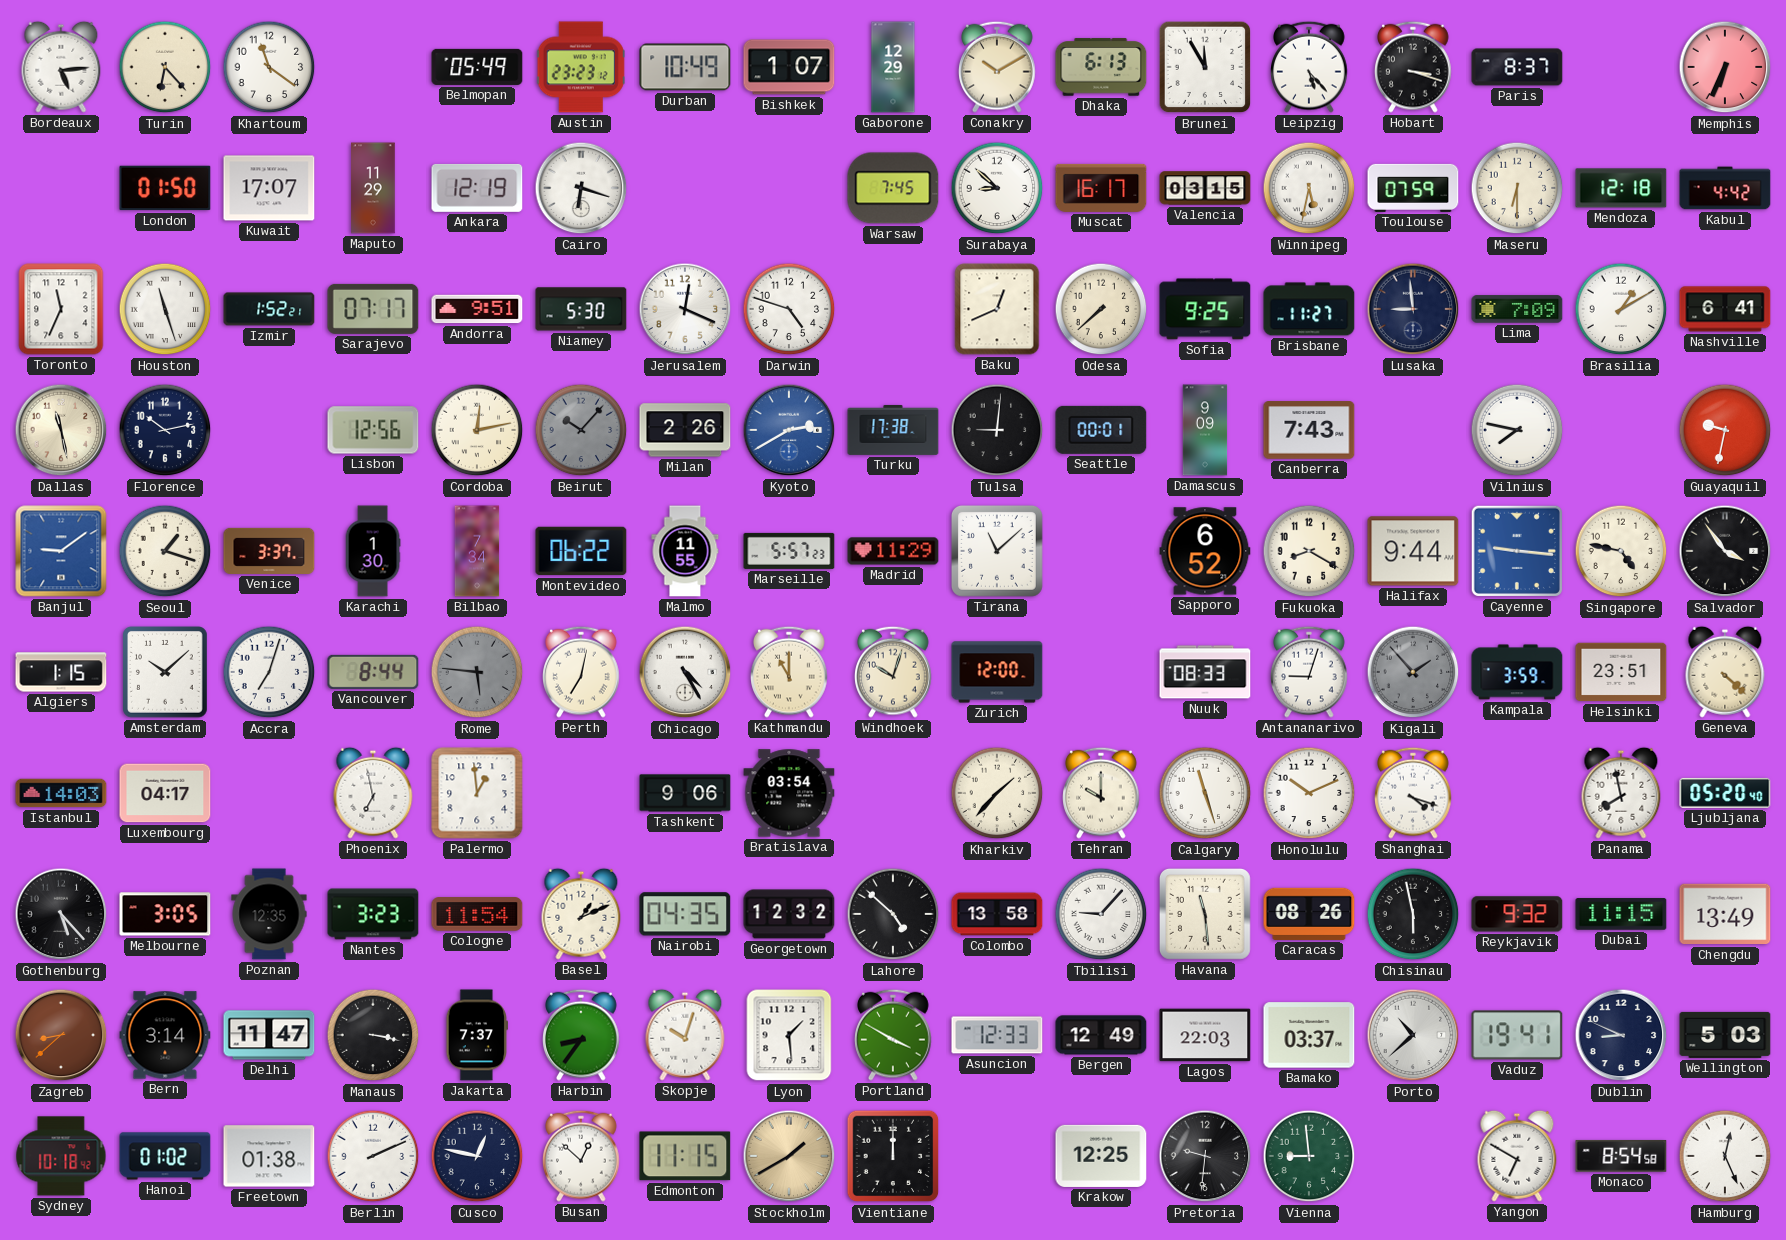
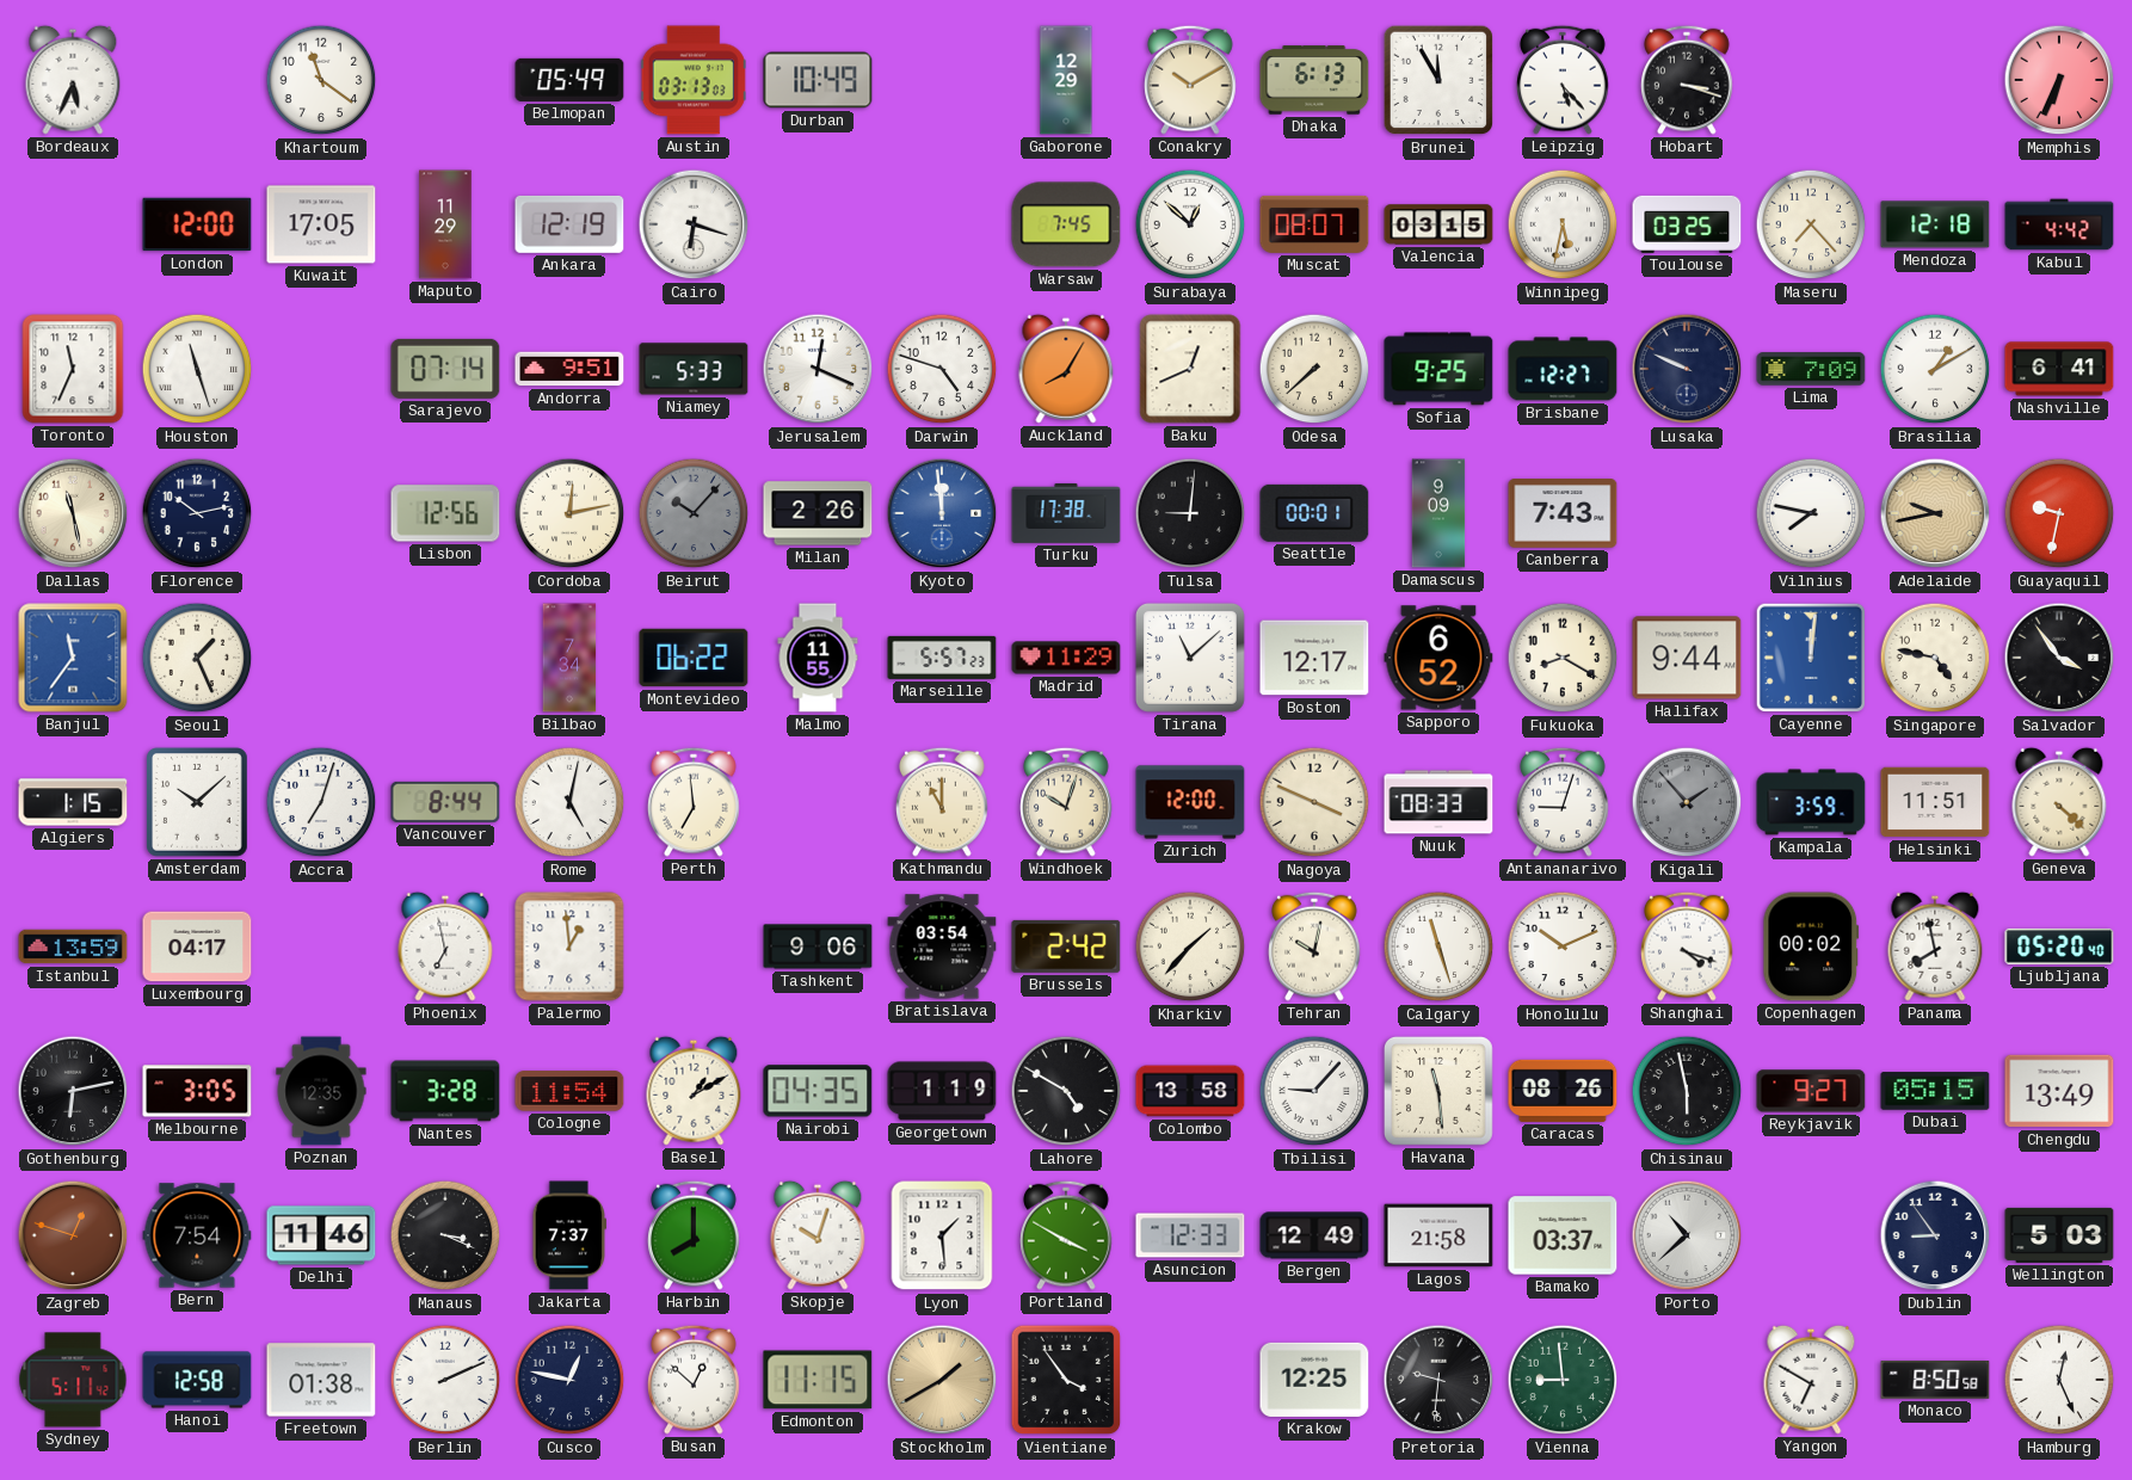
Bordeaux: 5:14 -> 5:34
Turin: 6:23 -> none
Austin: 23:23 -> 03:13
Bishkek: 1:07 -> none
Paris: 8:37 -> none
London: 01:50 -> 12:00
Kuwait: 17:07 -> 17:05
Surabaya: 8:52 -> 12:52
Muscat: 16:17 -> 08:07
Toulouse: 07:59 -> 03:25
Maseru: 6:30 -> 7:23
Izmir: 1:52 -> none
Sarajevo: 07:17 -> 07:14
Niamey: 5:30 -> 5:33
Auckland: none -> 8:05
Brisbane: 11:27 -> 12:27
Lusaka: 8:59 -> 9:49
Kyoto: 2:40 -> 11:59
Adelaide: none -> 9:43
Banjul: 9:09 -> 11:36
Seoul: 1:18 -> 1:26
Venice: 3:37 -> none
Karachi: 1:30 -> none
Boston: none -> 12:17
Cayenne: 9:16 -> 12:01
Rome: 5:46 -> 5:02
Rome dial: grey -> white
Perth: 7:02 -> 6:59
Chicago: 4:25 -> none
Nagoya: none -> 3:49
Helsinki: 23:51 -> 11:51
Istanbul: 14:03 -> 13:59
Brussels: none -> 2:42
Tehran: 10:00 -> 10:02
Copenhagen: none -> 00:02
Gothenburg: 5:23 -> 6:13
Nantes: 3:23 -> 3:28
Basel: 1:11 -> 1:10
Georgetown: 12:32 -> 1:19
Lahore: 4:52 -> 4:50
Reykjavik: 9:32 -> 9:27
Dubai: 11:15 -> 05:15
Zagreb: 8:38 -> 12:48
Bern: 3:14 -> 7:54
Delhi: 11:47 -> 11:46
Manaus: 3:17 -> 3:19
Harbin: 8:36 -> 8:00
Lagos: 22:03 -> 21:58
Vaduz: 19:41 -> none
Dublin: 8:49 -> 8:54
Sydney: 10:18 -> 5:11
Hanoi: 01:02 -> 12:58
Vientiane: 12:00 -> 3:54
Monaco: 8:54 -> 8:50
